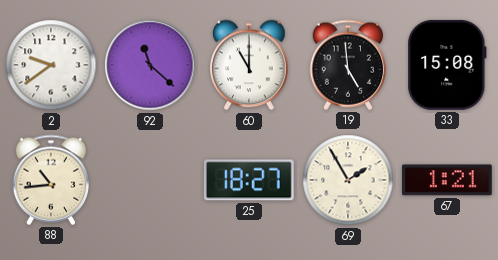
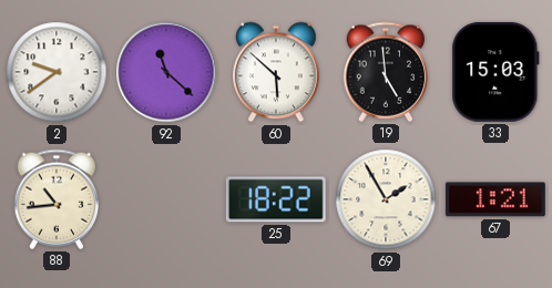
60: 11:00 -> 5:52
33: 15:08 -> 15:03
25: 18:27 -> 18:22
